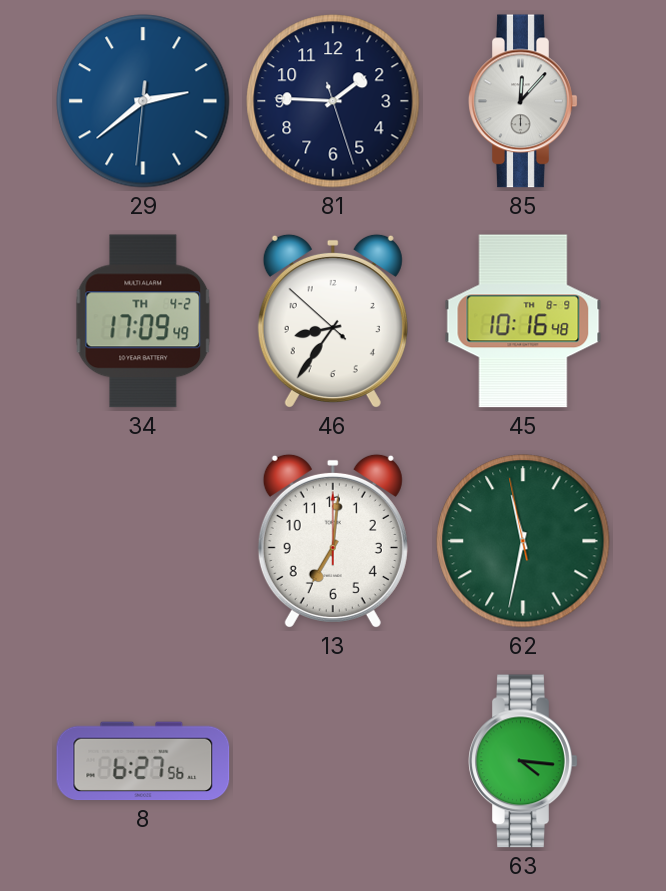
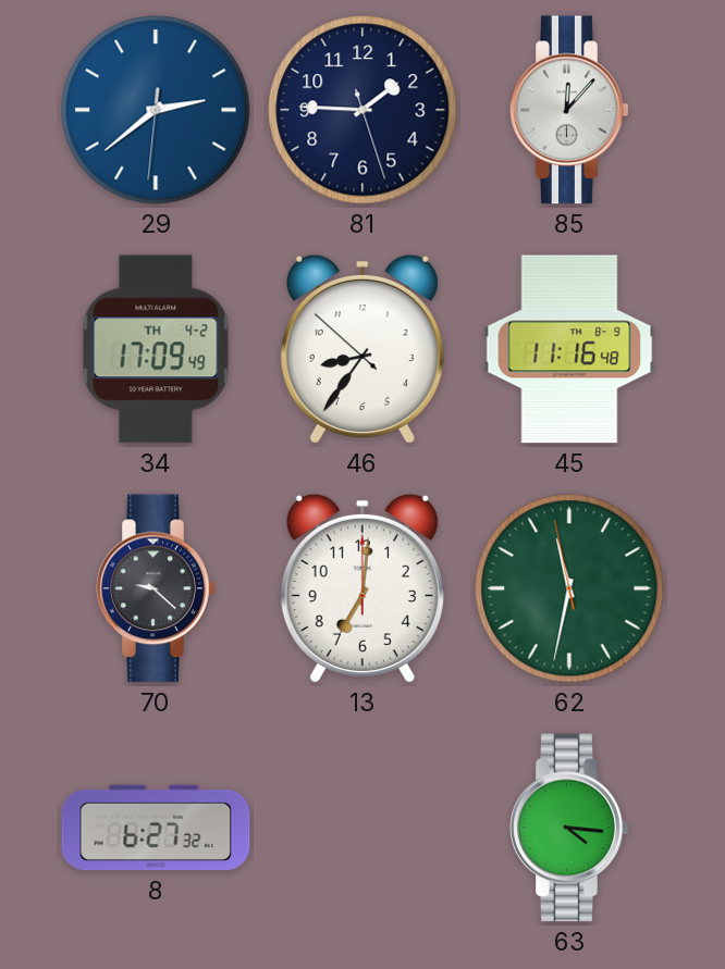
45: 10:16 -> 11:16
70: none -> 9:22
8: 6:27:56 -> 6:27:32
